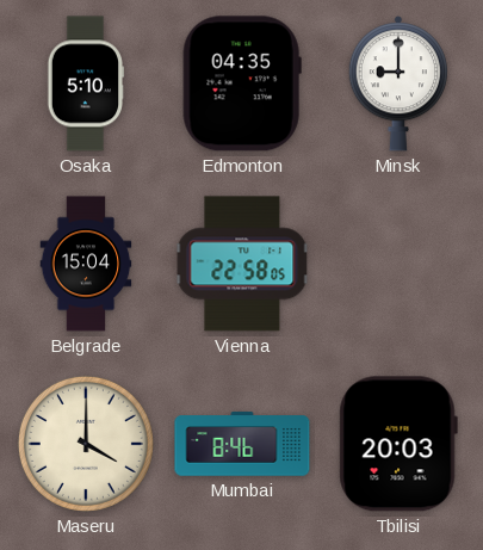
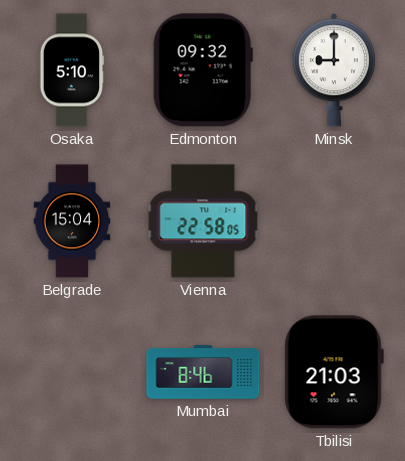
Edmonton: 04:35 -> 09:32
Maseru: 4:00 -> none
Tbilisi: 20:03 -> 21:03
